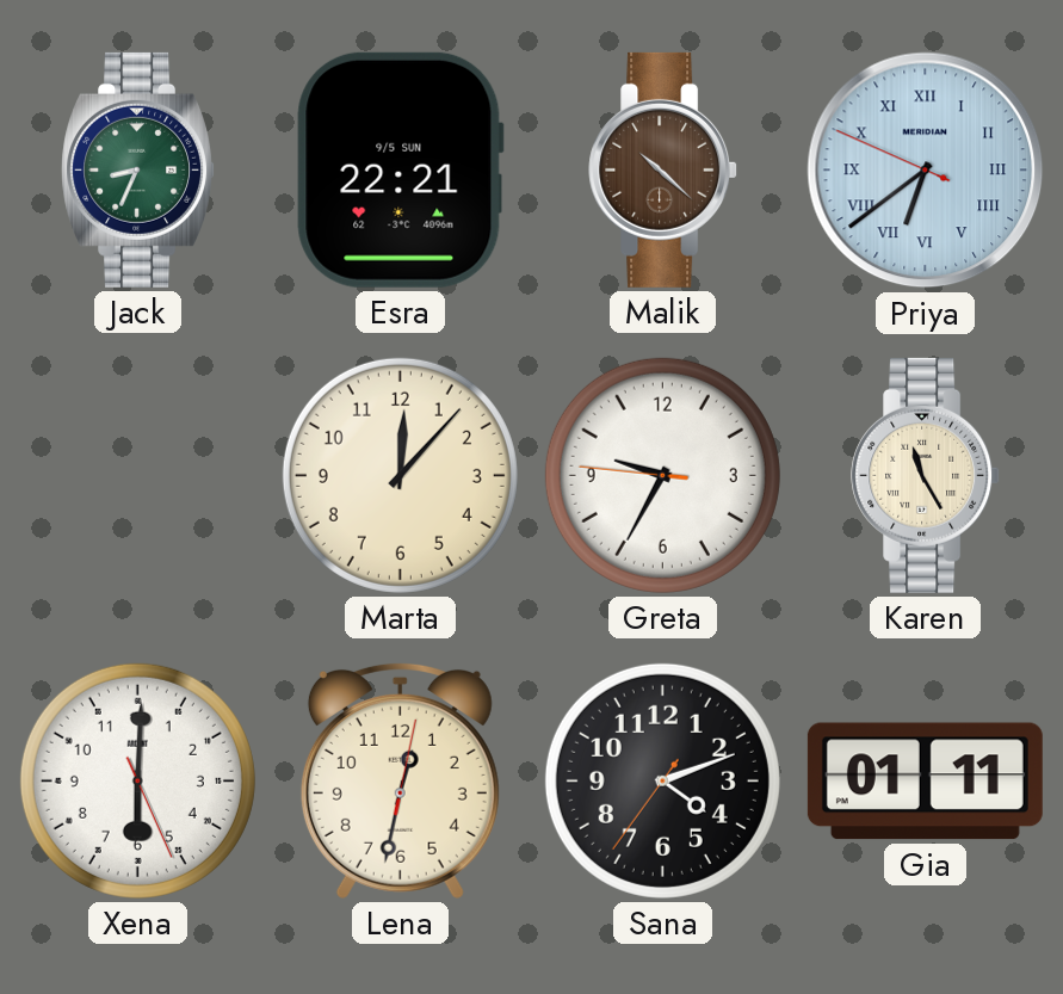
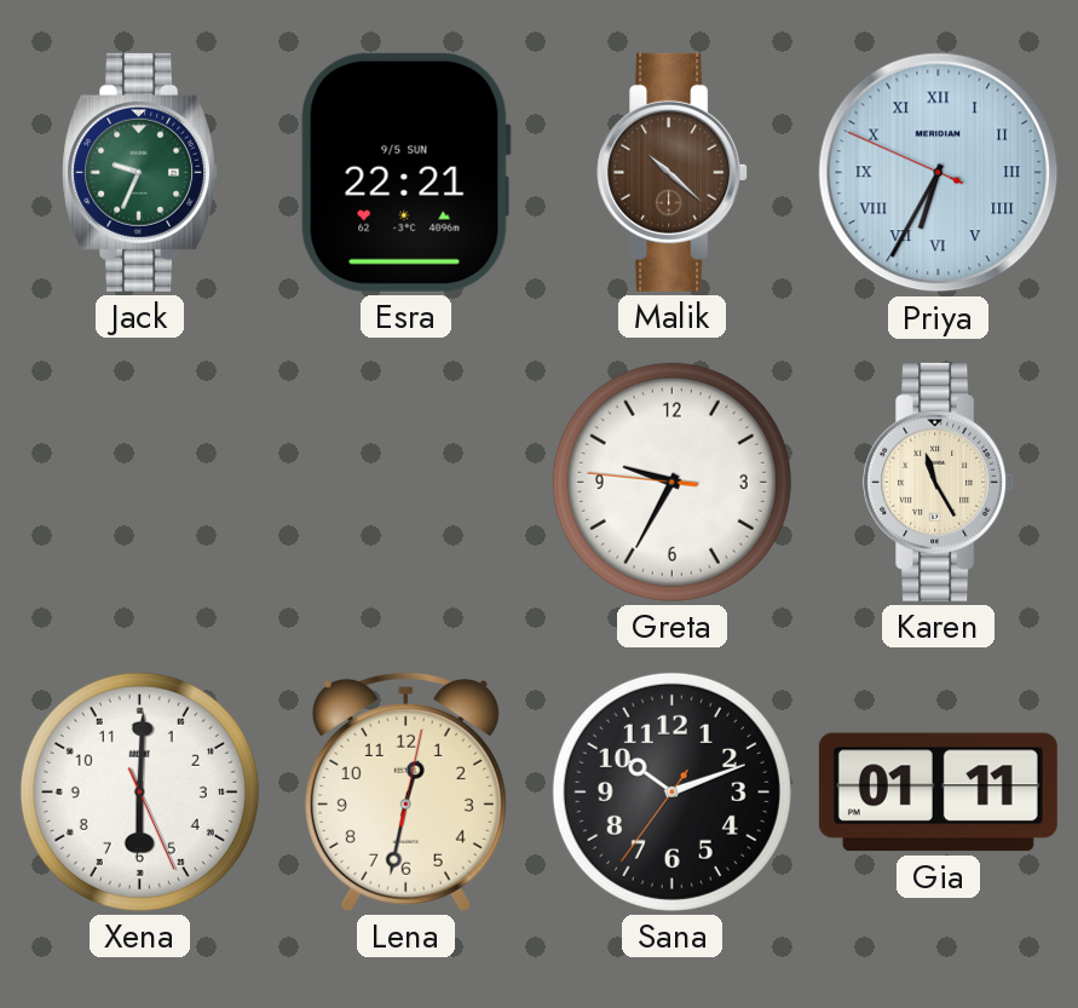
Jack: 8:34 -> 9:34
Priya: 6:38 -> 6:34
Marta: 12:07 -> none
Sana: 4:11 -> 10:11
